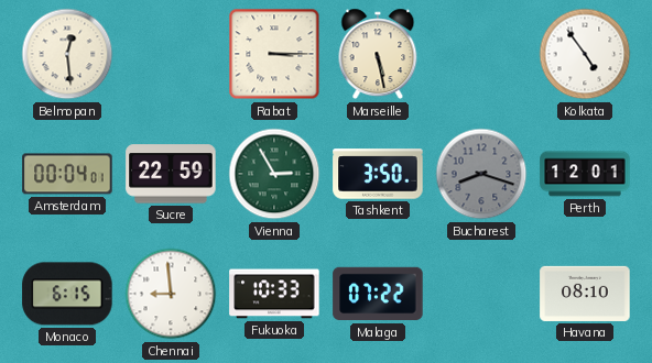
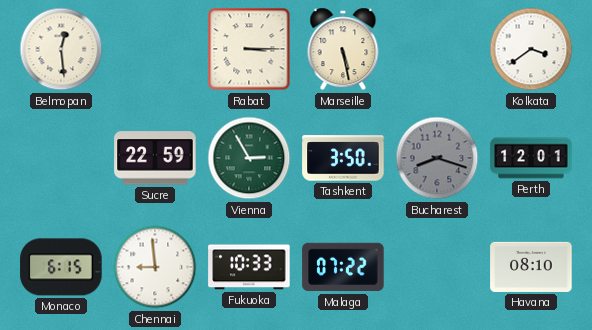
Kolkata: 4:54 -> 3:39
Amsterdam: 00:04 -> none
